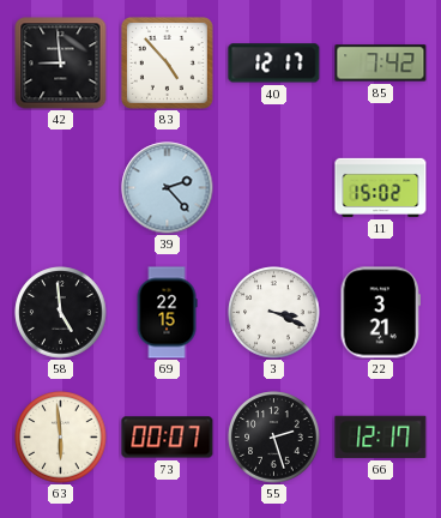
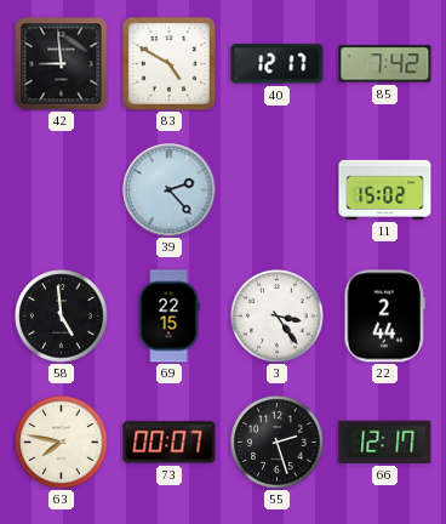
83: 4:53 -> 4:50
3: 3:19 -> 3:24
22: 3:21 -> 2:44
63: 5:59 -> 7:47
